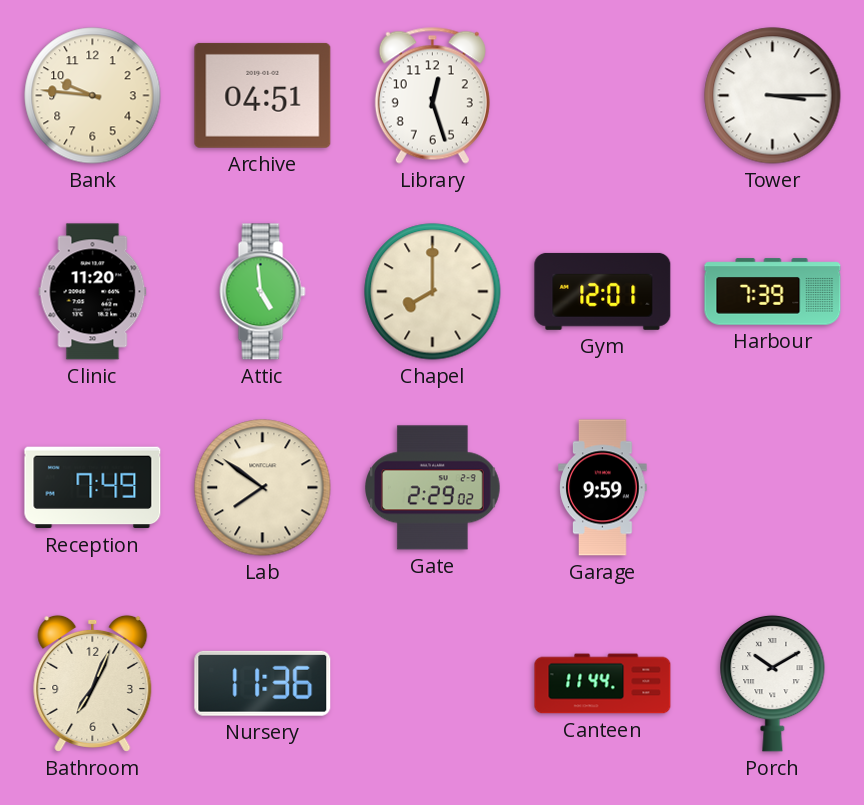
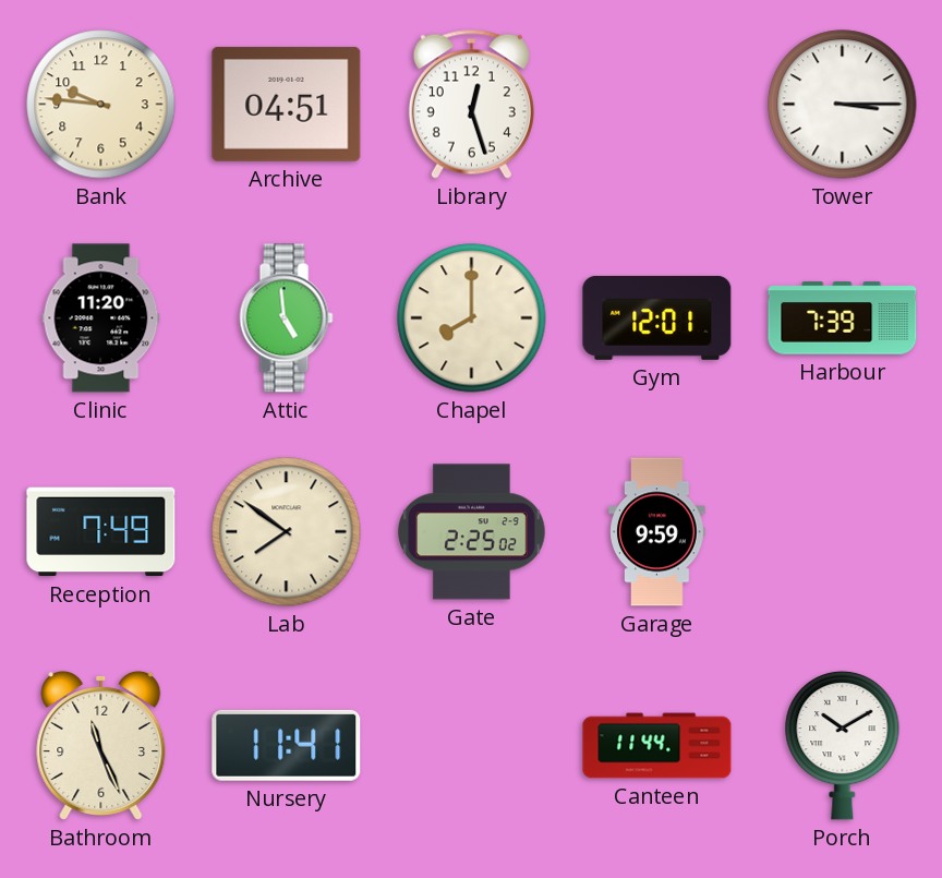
Gate: 2:29 -> 2:25
Bathroom: 7:04 -> 11:26
Nursery: 11:36 -> 11:41
